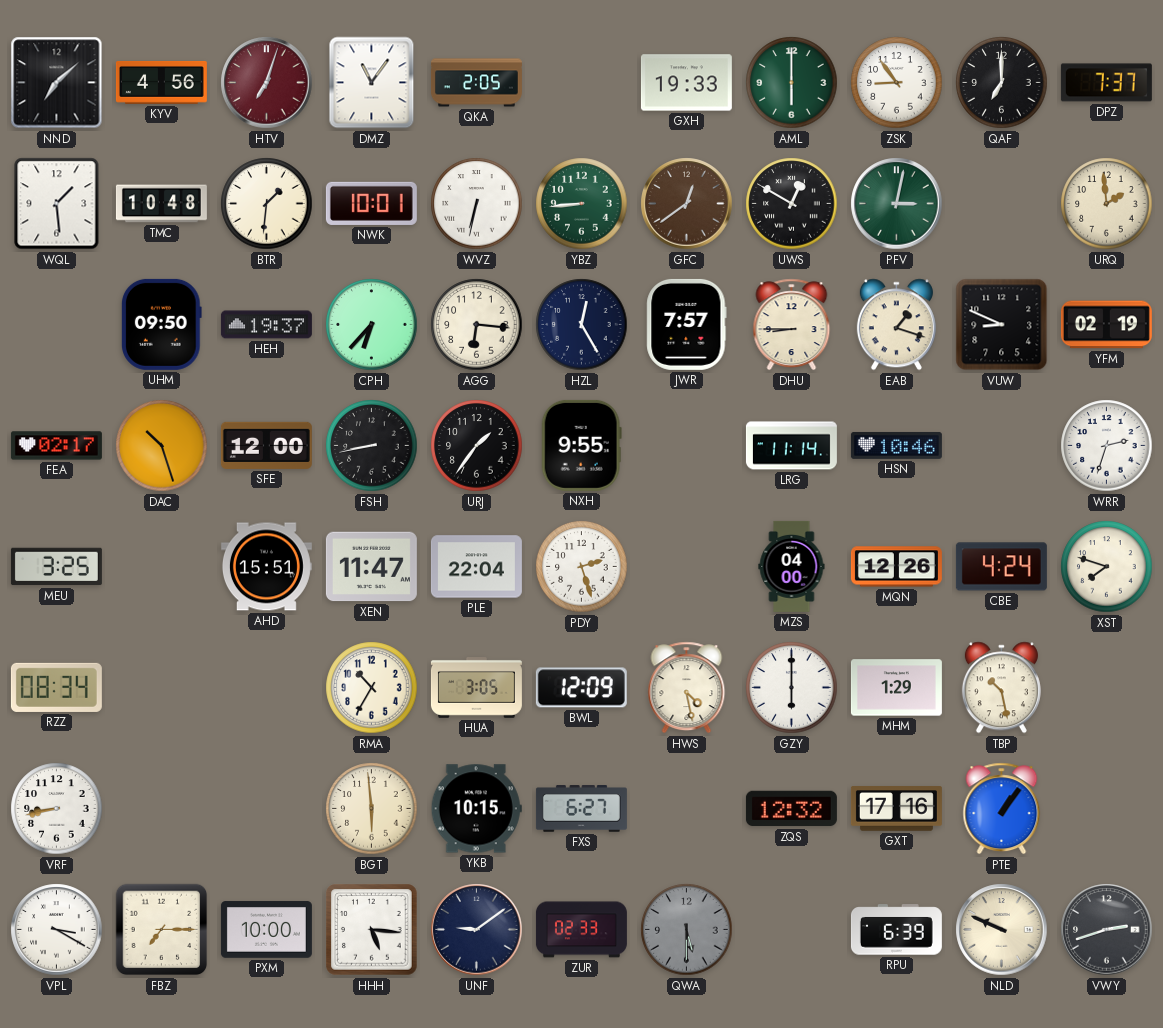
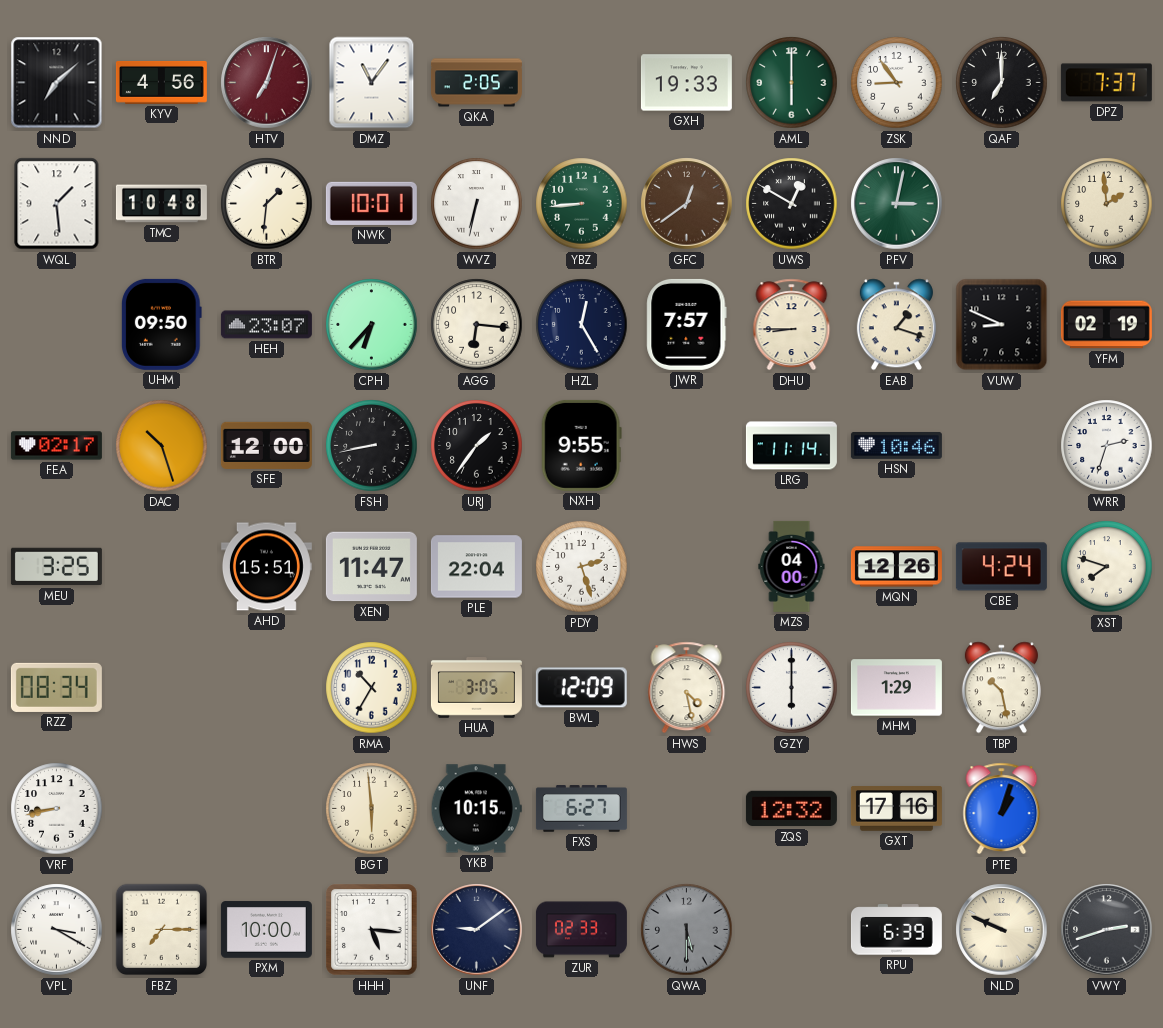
HEH: 19:37 -> 23:07
PTE: 1:06 -> 1:03
